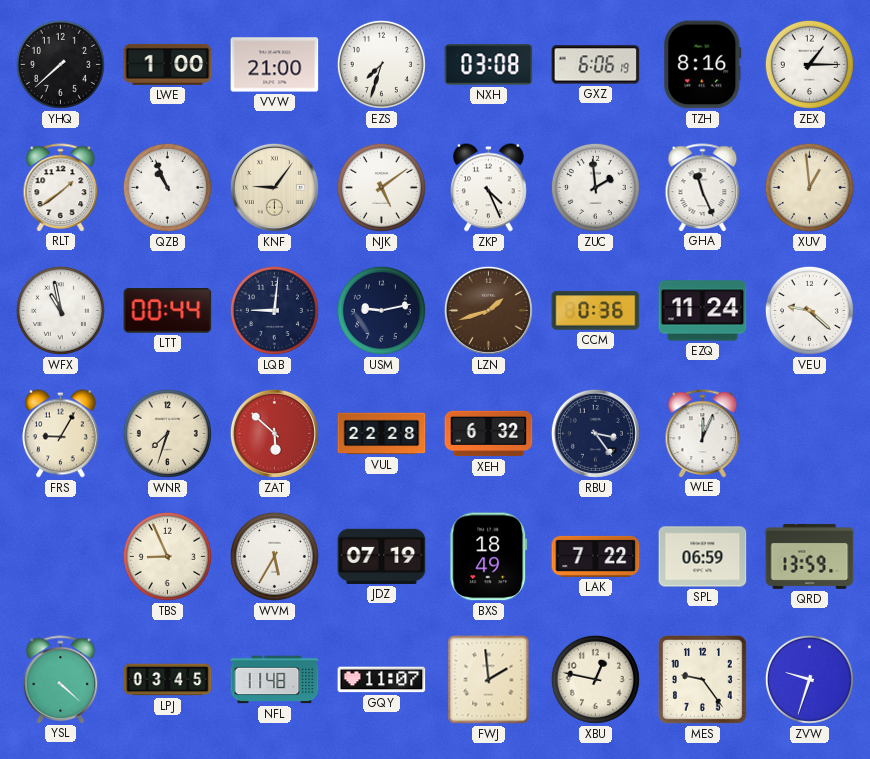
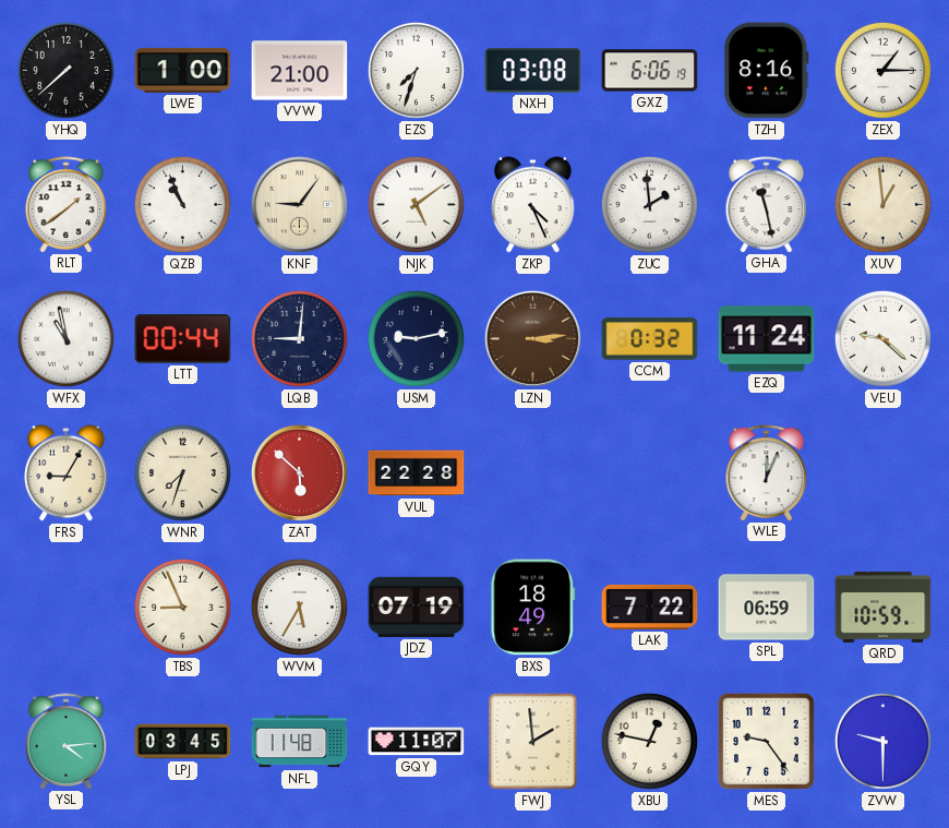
GHA: 11:26 -> 11:28
LZN: 1:42 -> 3:14
CCM: 0:36 -> 0:32
XEH: 6:32 -> none
RBU: 3:24 -> none
QRD: 13:59 -> 10:59
YSL: 4:22 -> 4:14
ZVW: 9:33 -> 9:30
